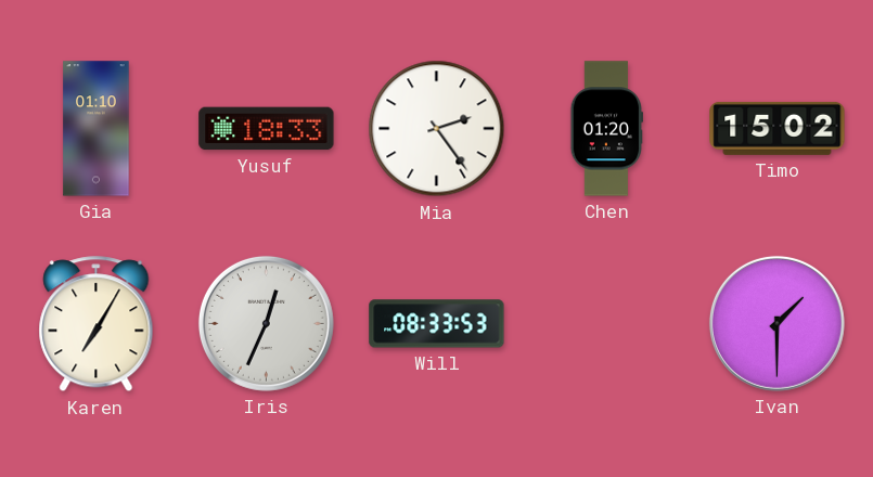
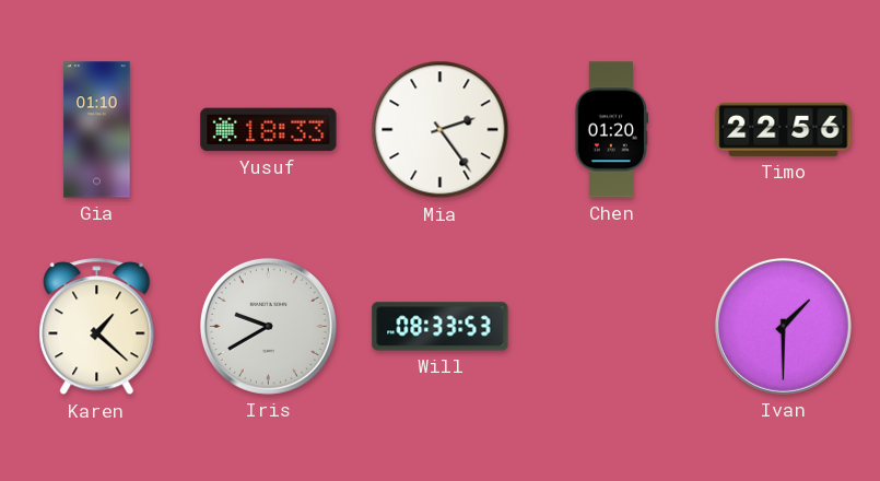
Timo: 15:02 -> 22:56
Karen: 7:05 -> 1:22
Iris: 12:34 -> 9:40
